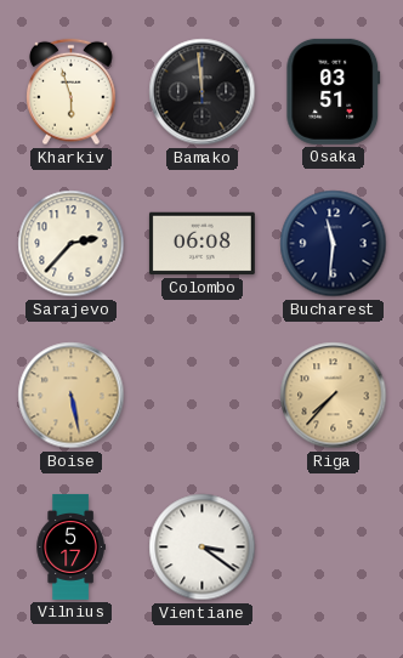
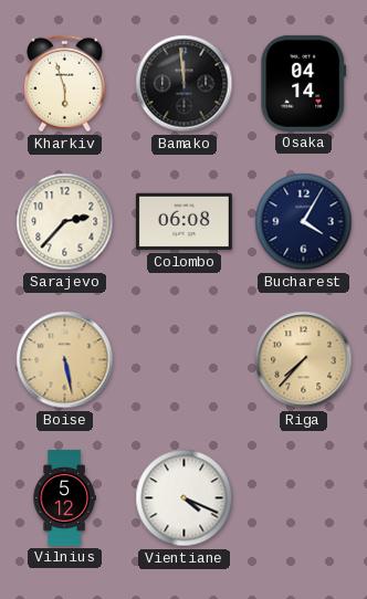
Osaka: 03:51 -> 04:14
Bucharest: 11:31 -> 4:05
Vilnius: 5:17 -> 5:12
Vientiane: 3:21 -> 4:19
